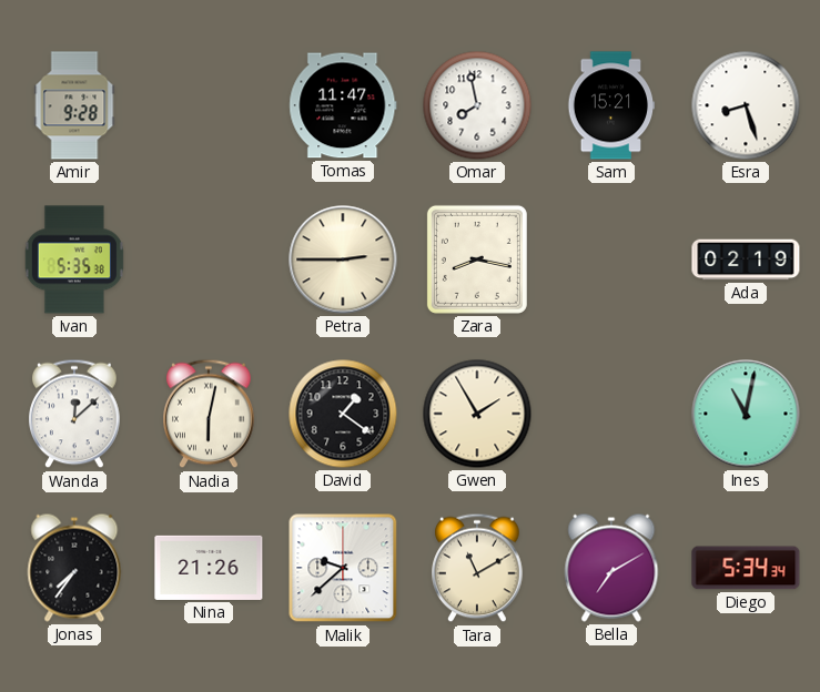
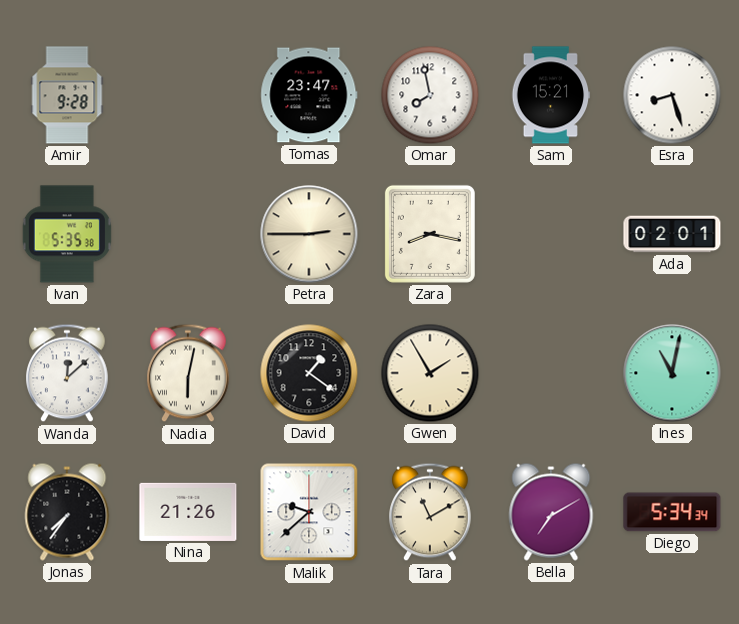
Tomas: 11:47 -> 23:47
Ada: 02:19 -> 02:01
